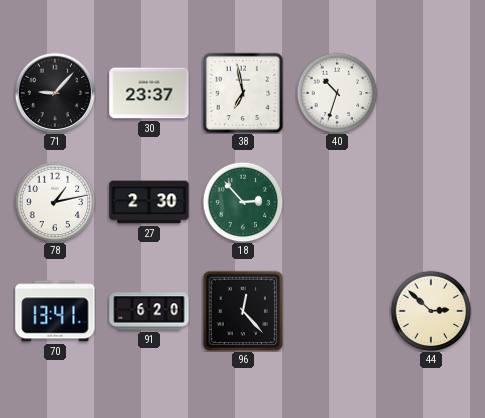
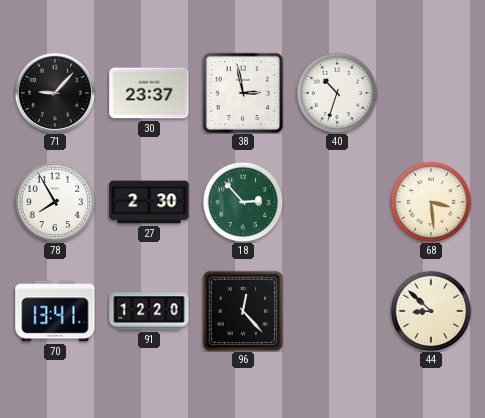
38: 6:58 -> 2:58
78: 1:13 -> 7:55
68: none -> 3:29
91: 6:20 -> 12:20
44: 2:52 -> 8:52
